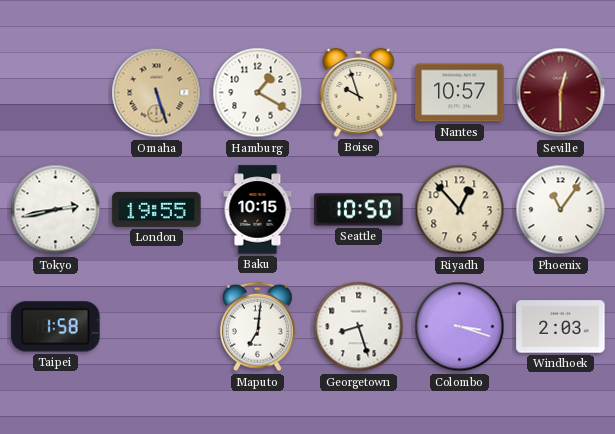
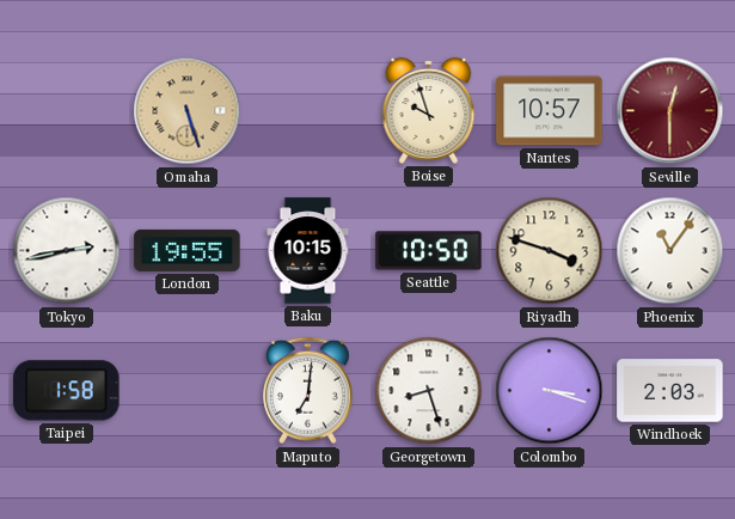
Hamburg: 1:20 -> none
Riyadh: 12:53 -> 3:48
